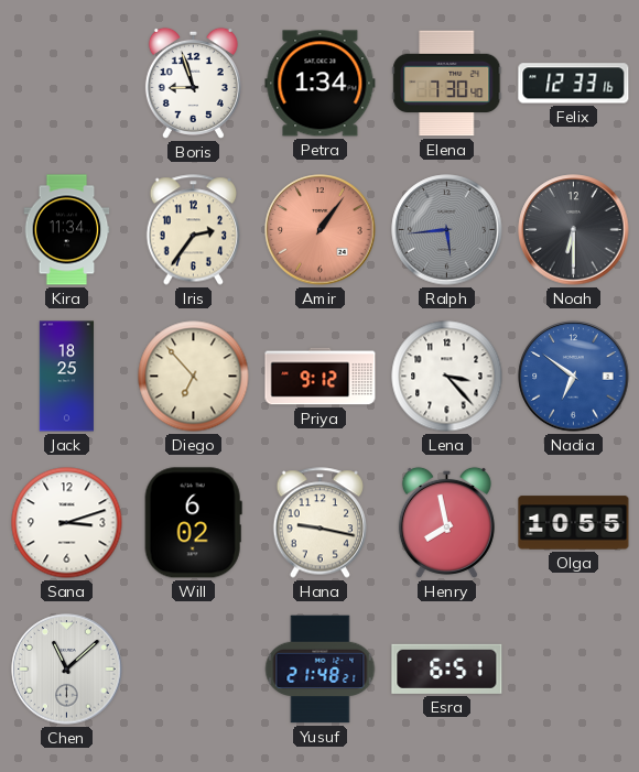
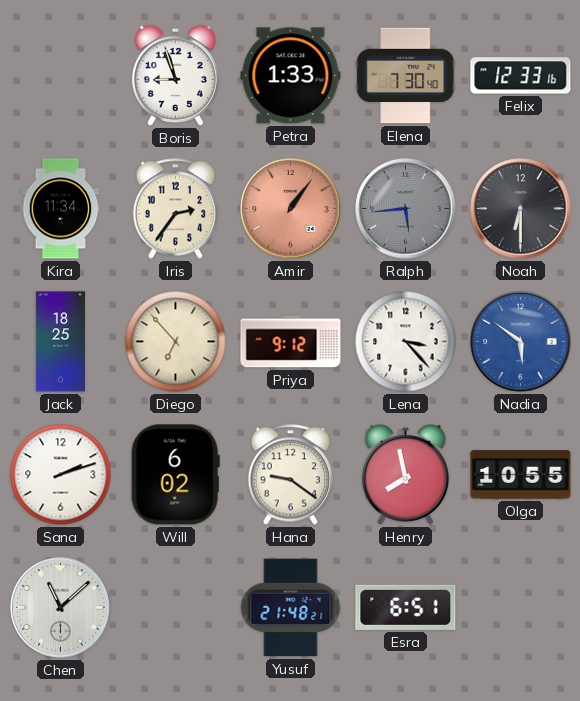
Petra: 1:34 -> 1:33
Nadia: 6:51 -> 5:51
Sana: 3:12 -> 2:12
Hana: 9:17 -> 9:21
